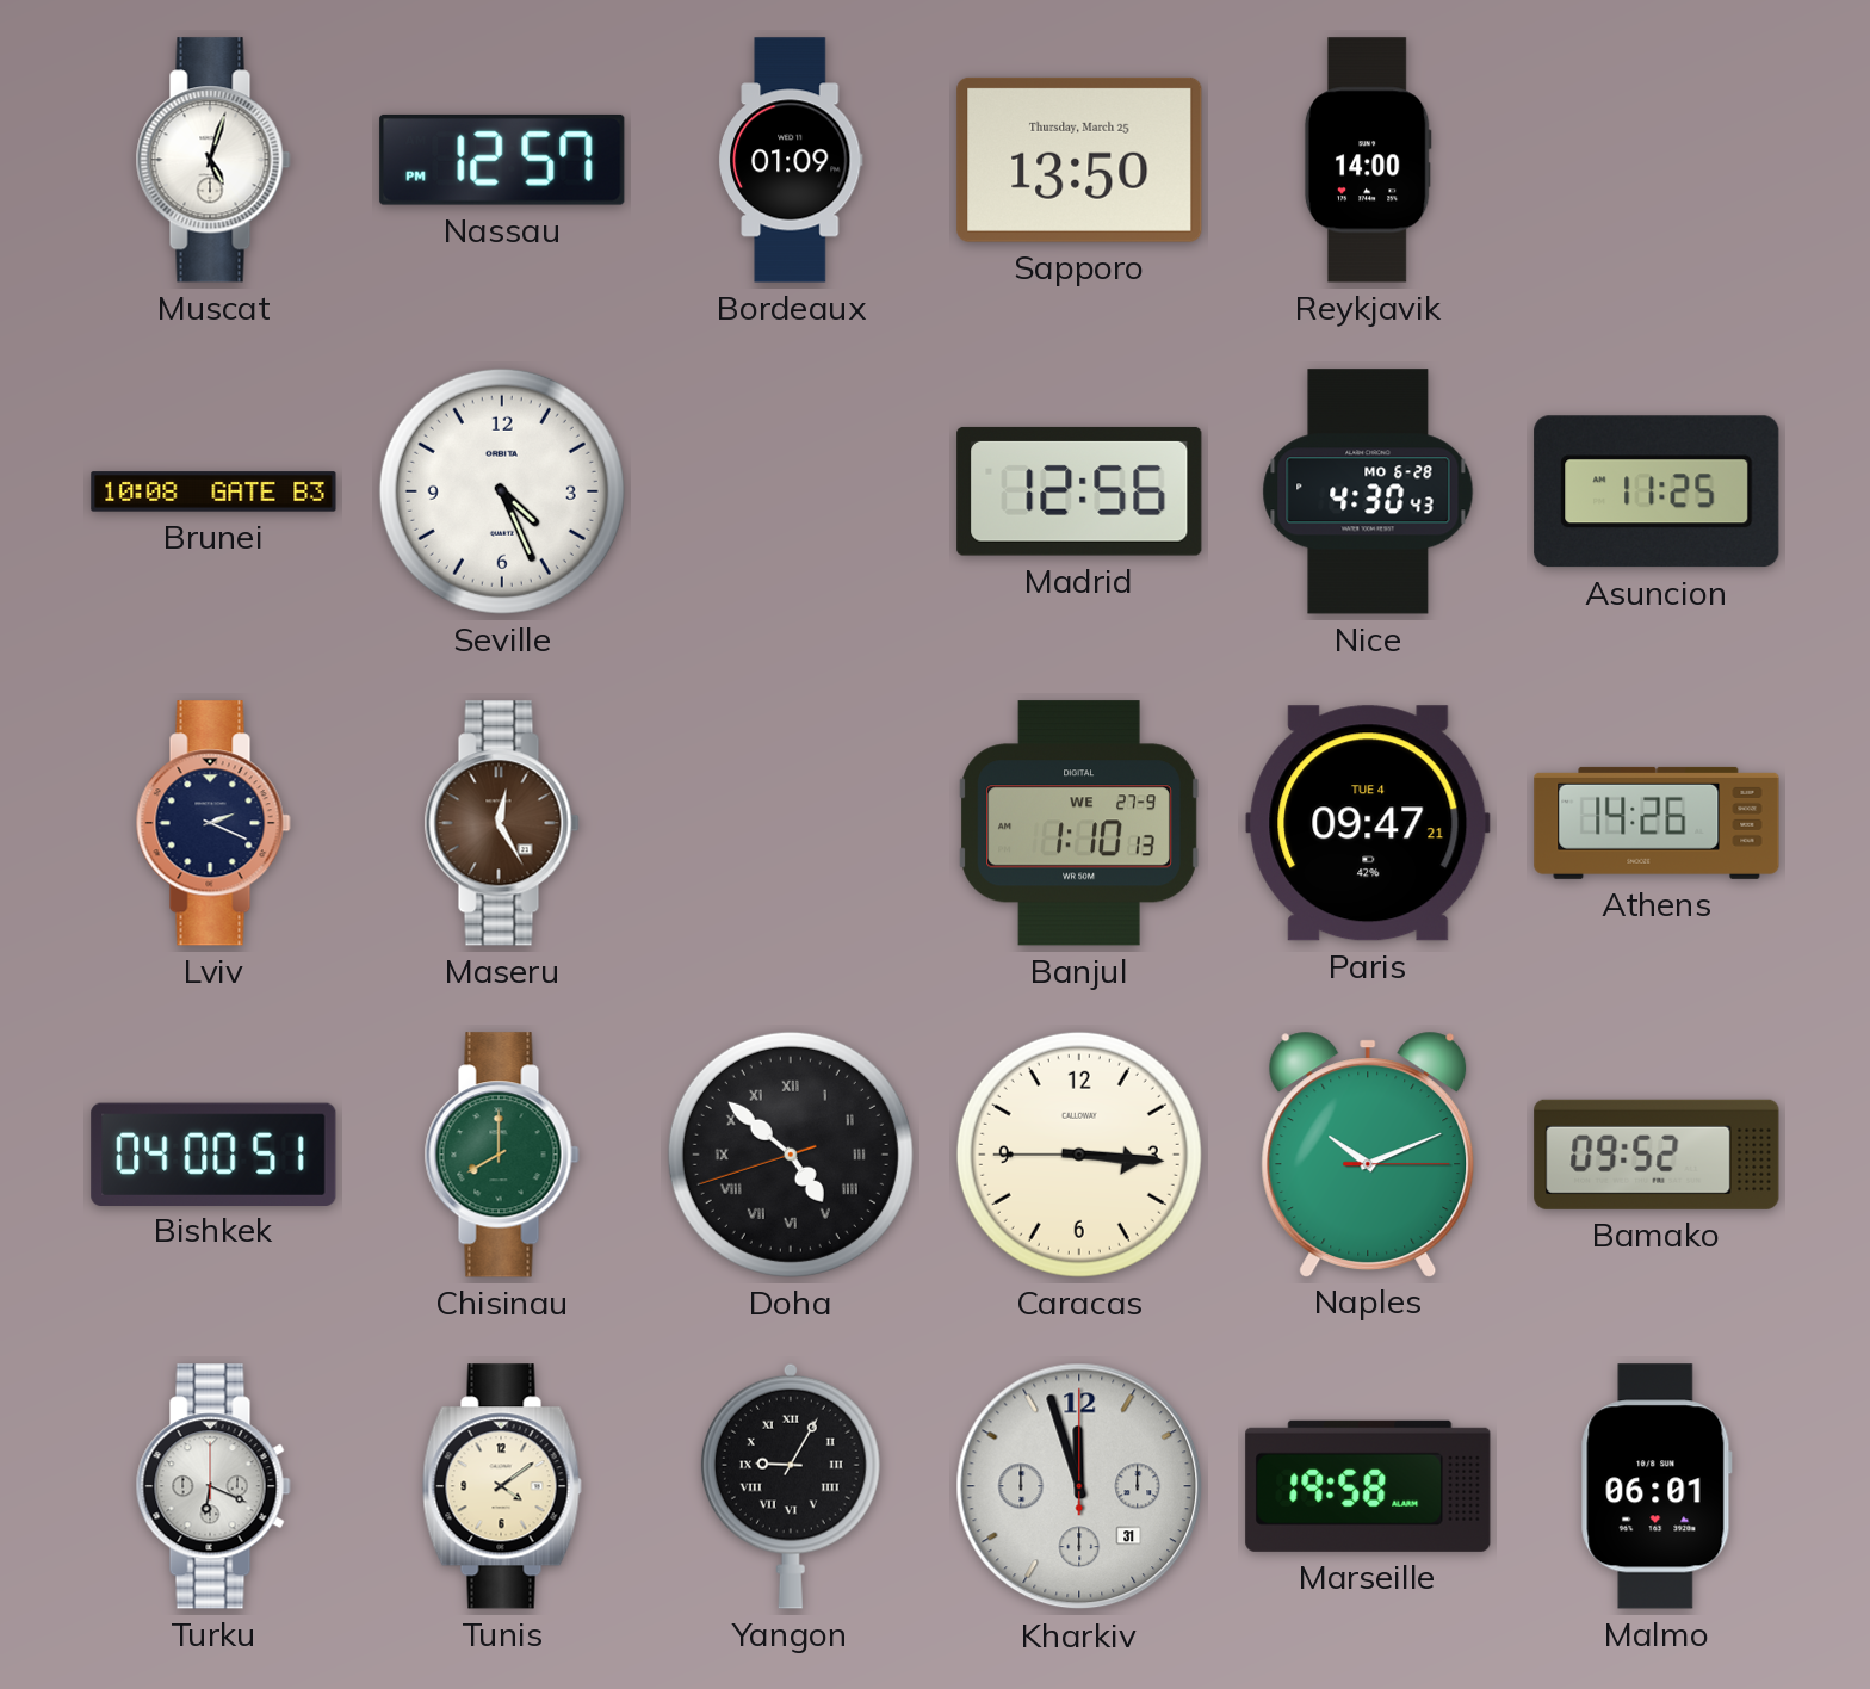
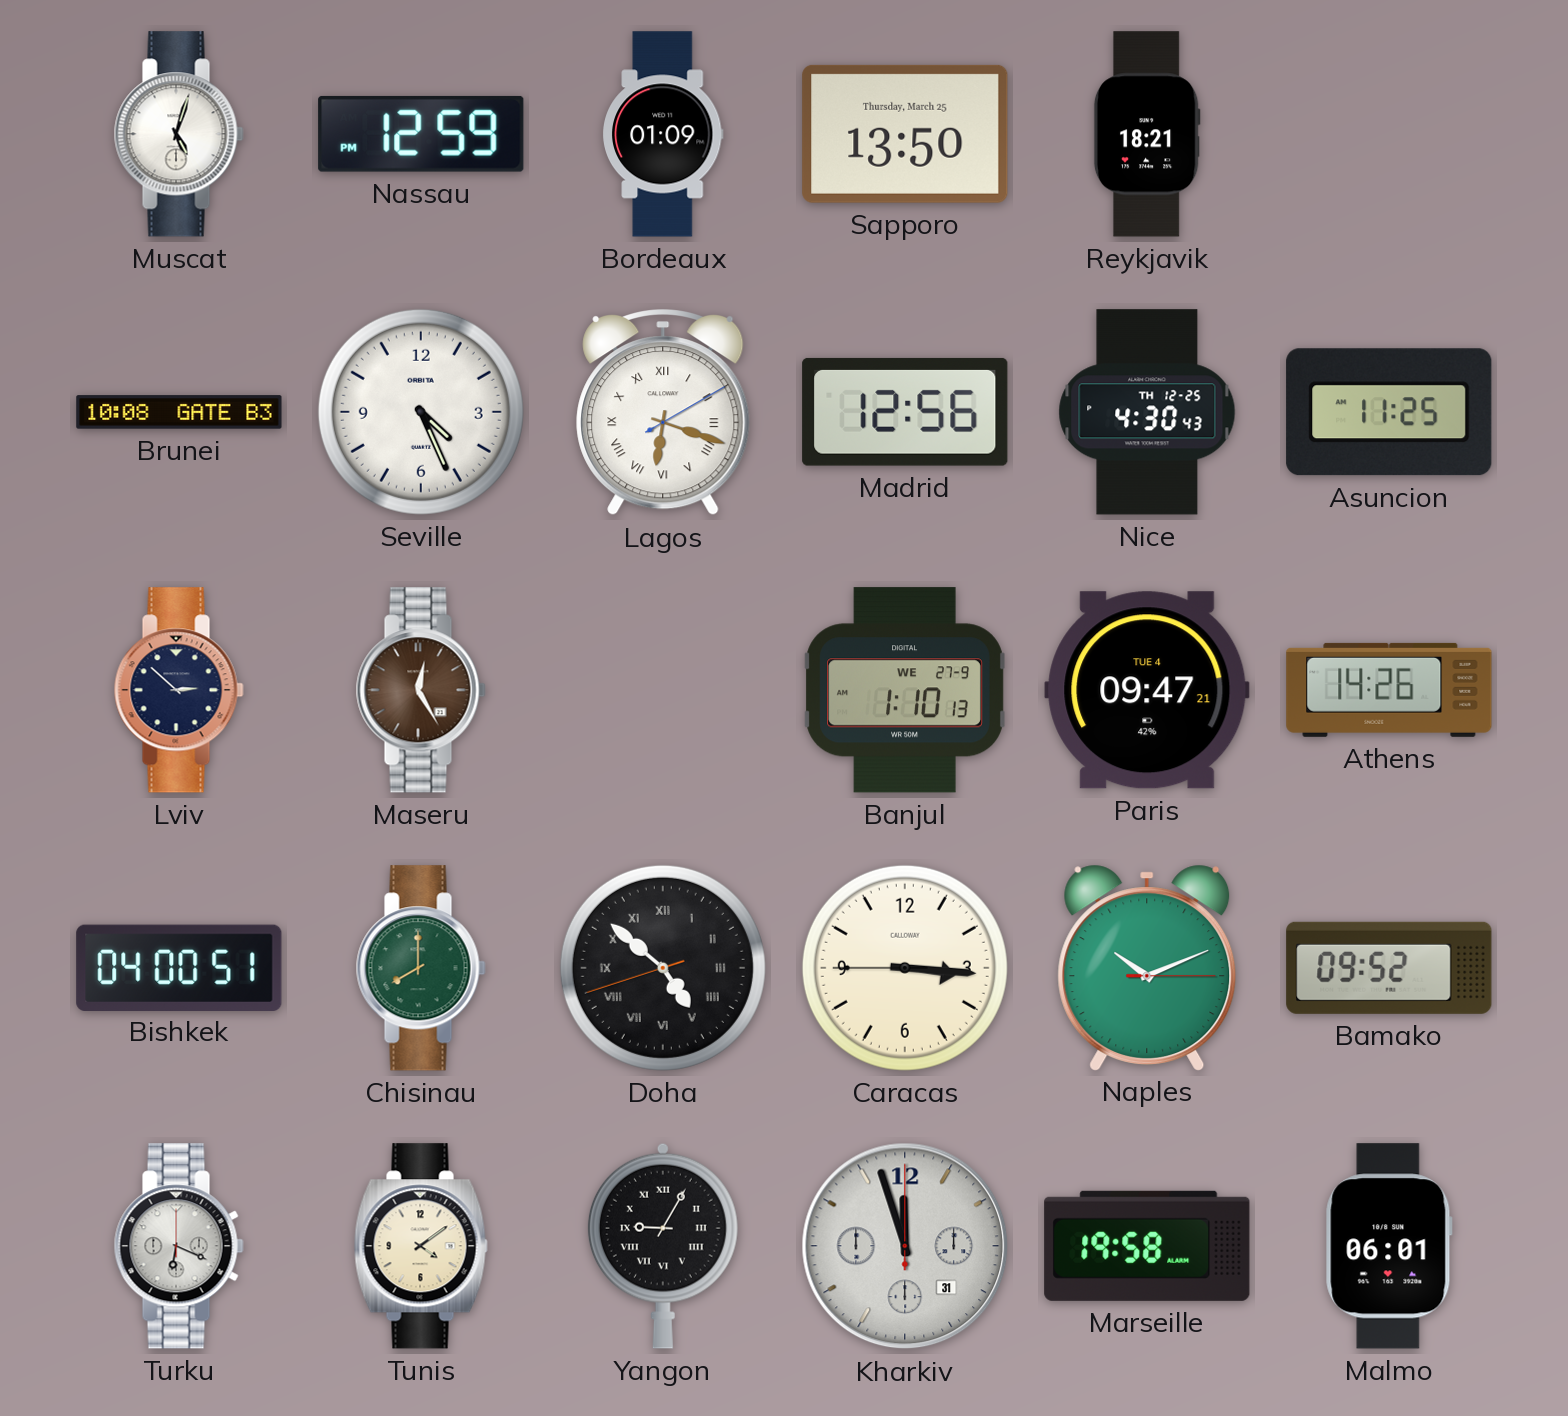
Nassau: 12:57 -> 12:59
Reykjavik: 14:00 -> 18:21
Lagos: none -> 6:18
Nice date: MO 6-28 -> TH 12-25
Lviv: 2:19 -> 2:52
